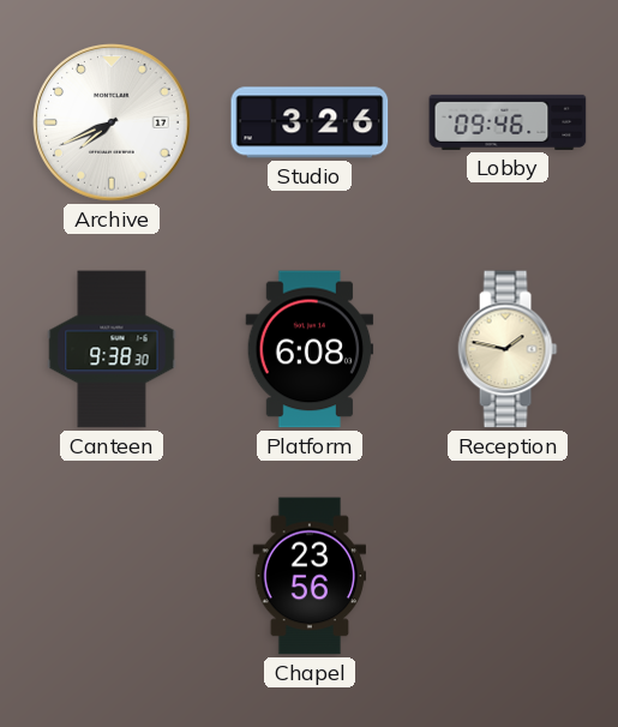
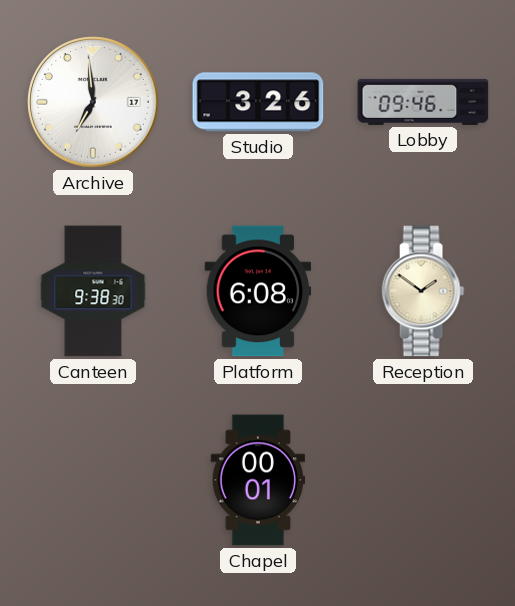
Archive: 7:41 -> 6:59
Reception: 1:47 -> 1:51
Chapel: 23:56 -> 00:01
